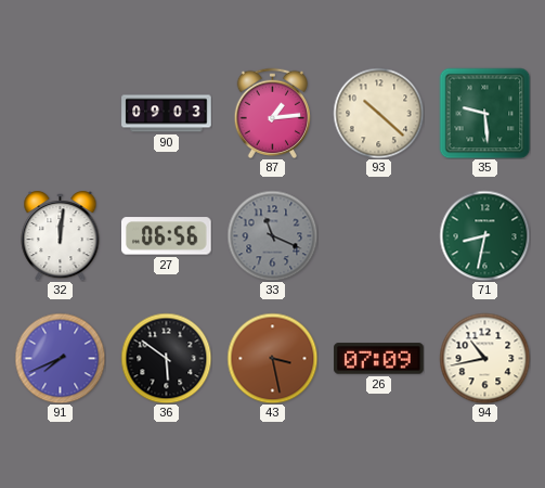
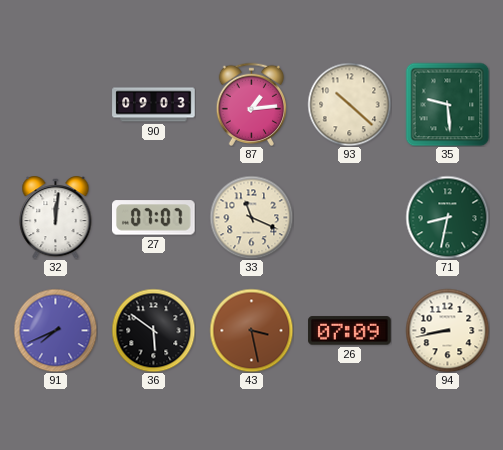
27: 06:56 -> 07:07
33 dial: grey -> cream
94: 10:43 -> 8:43
